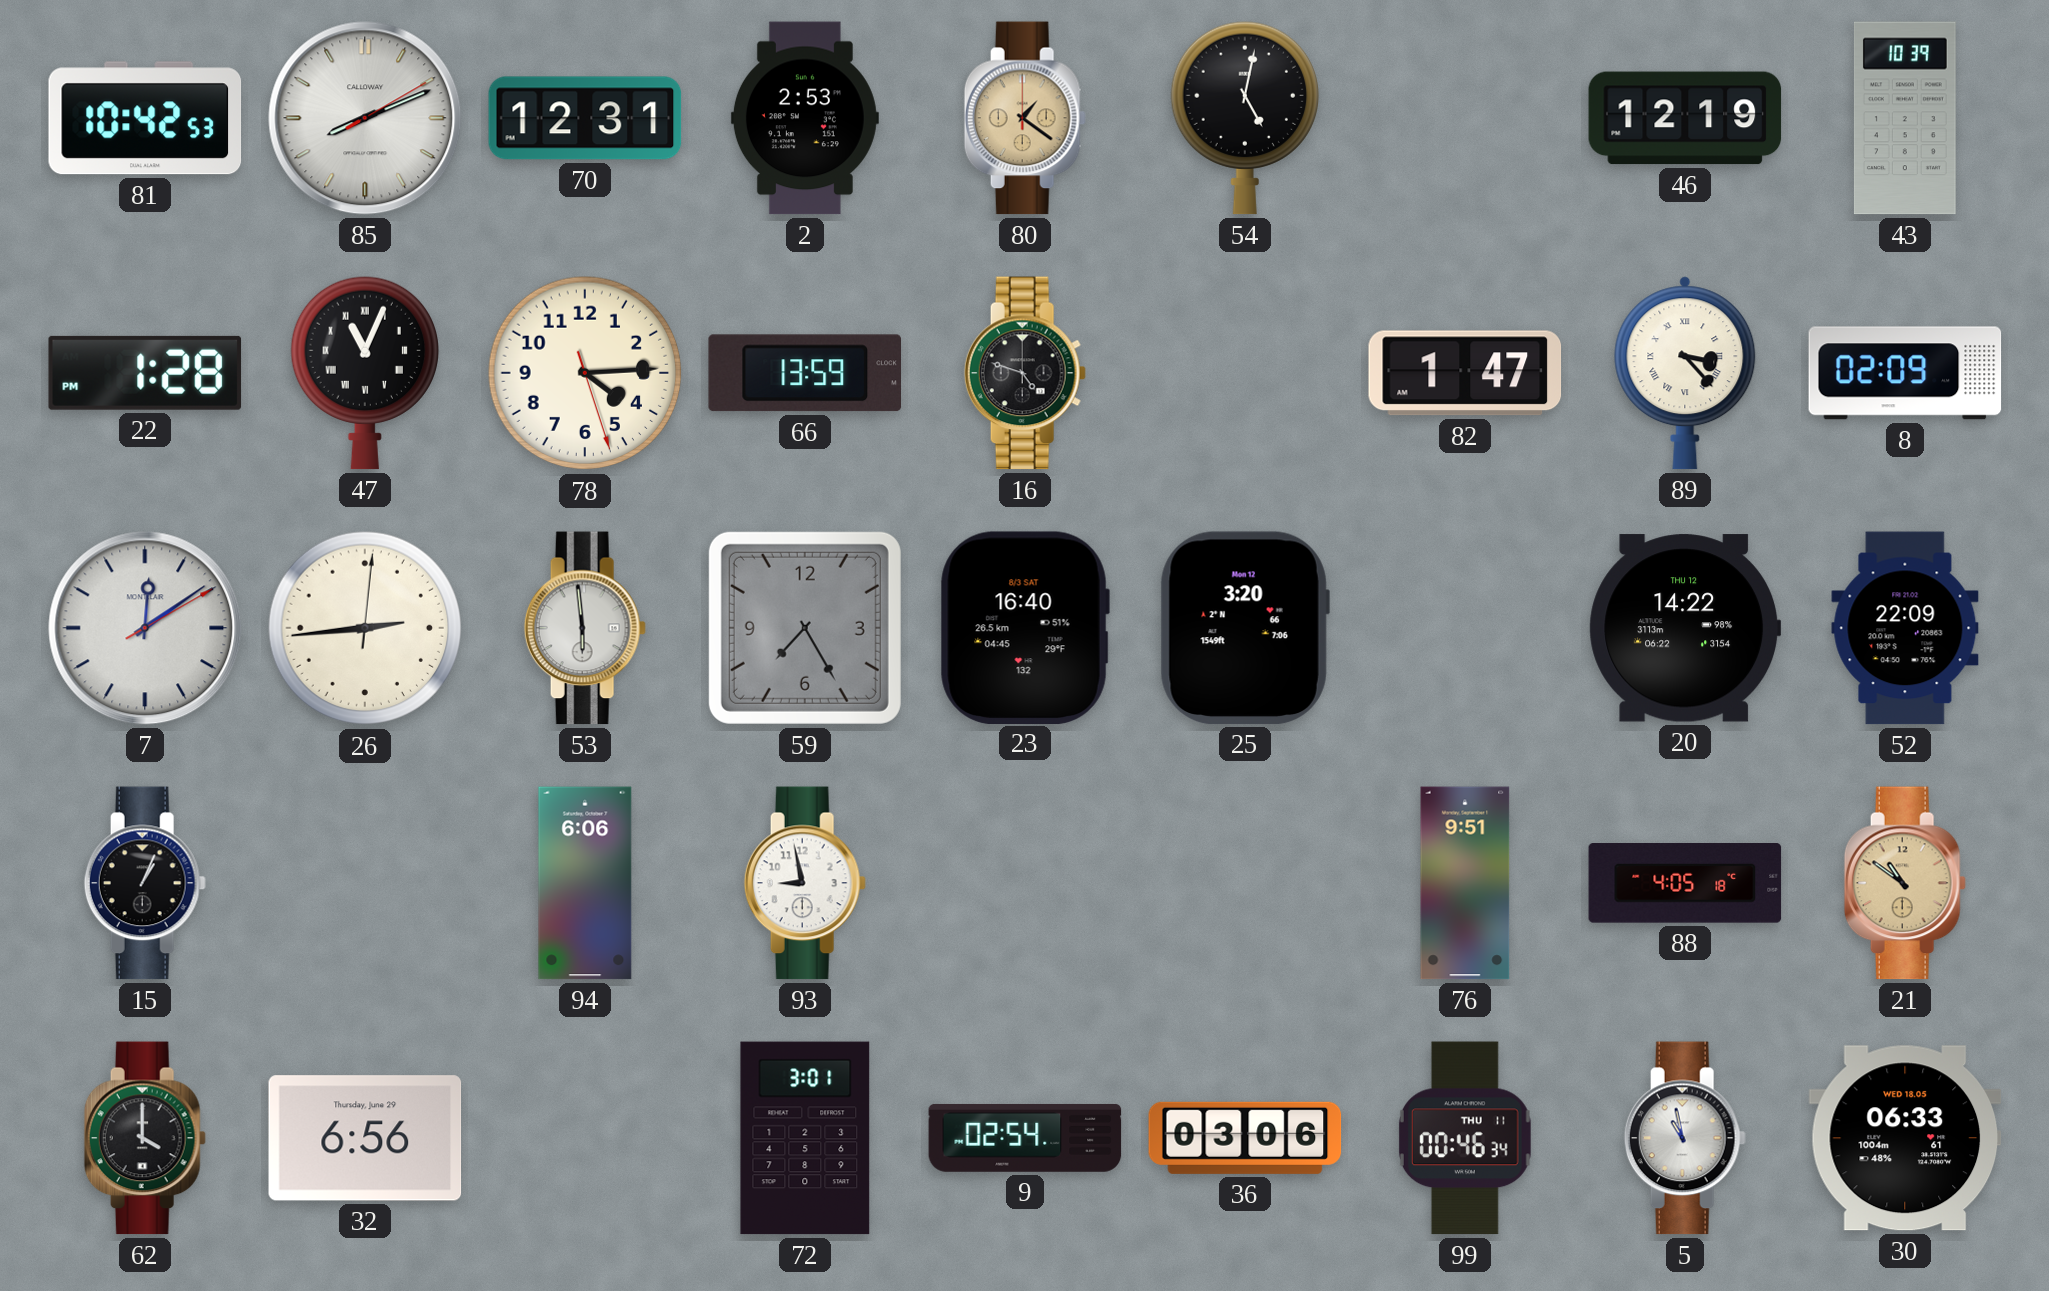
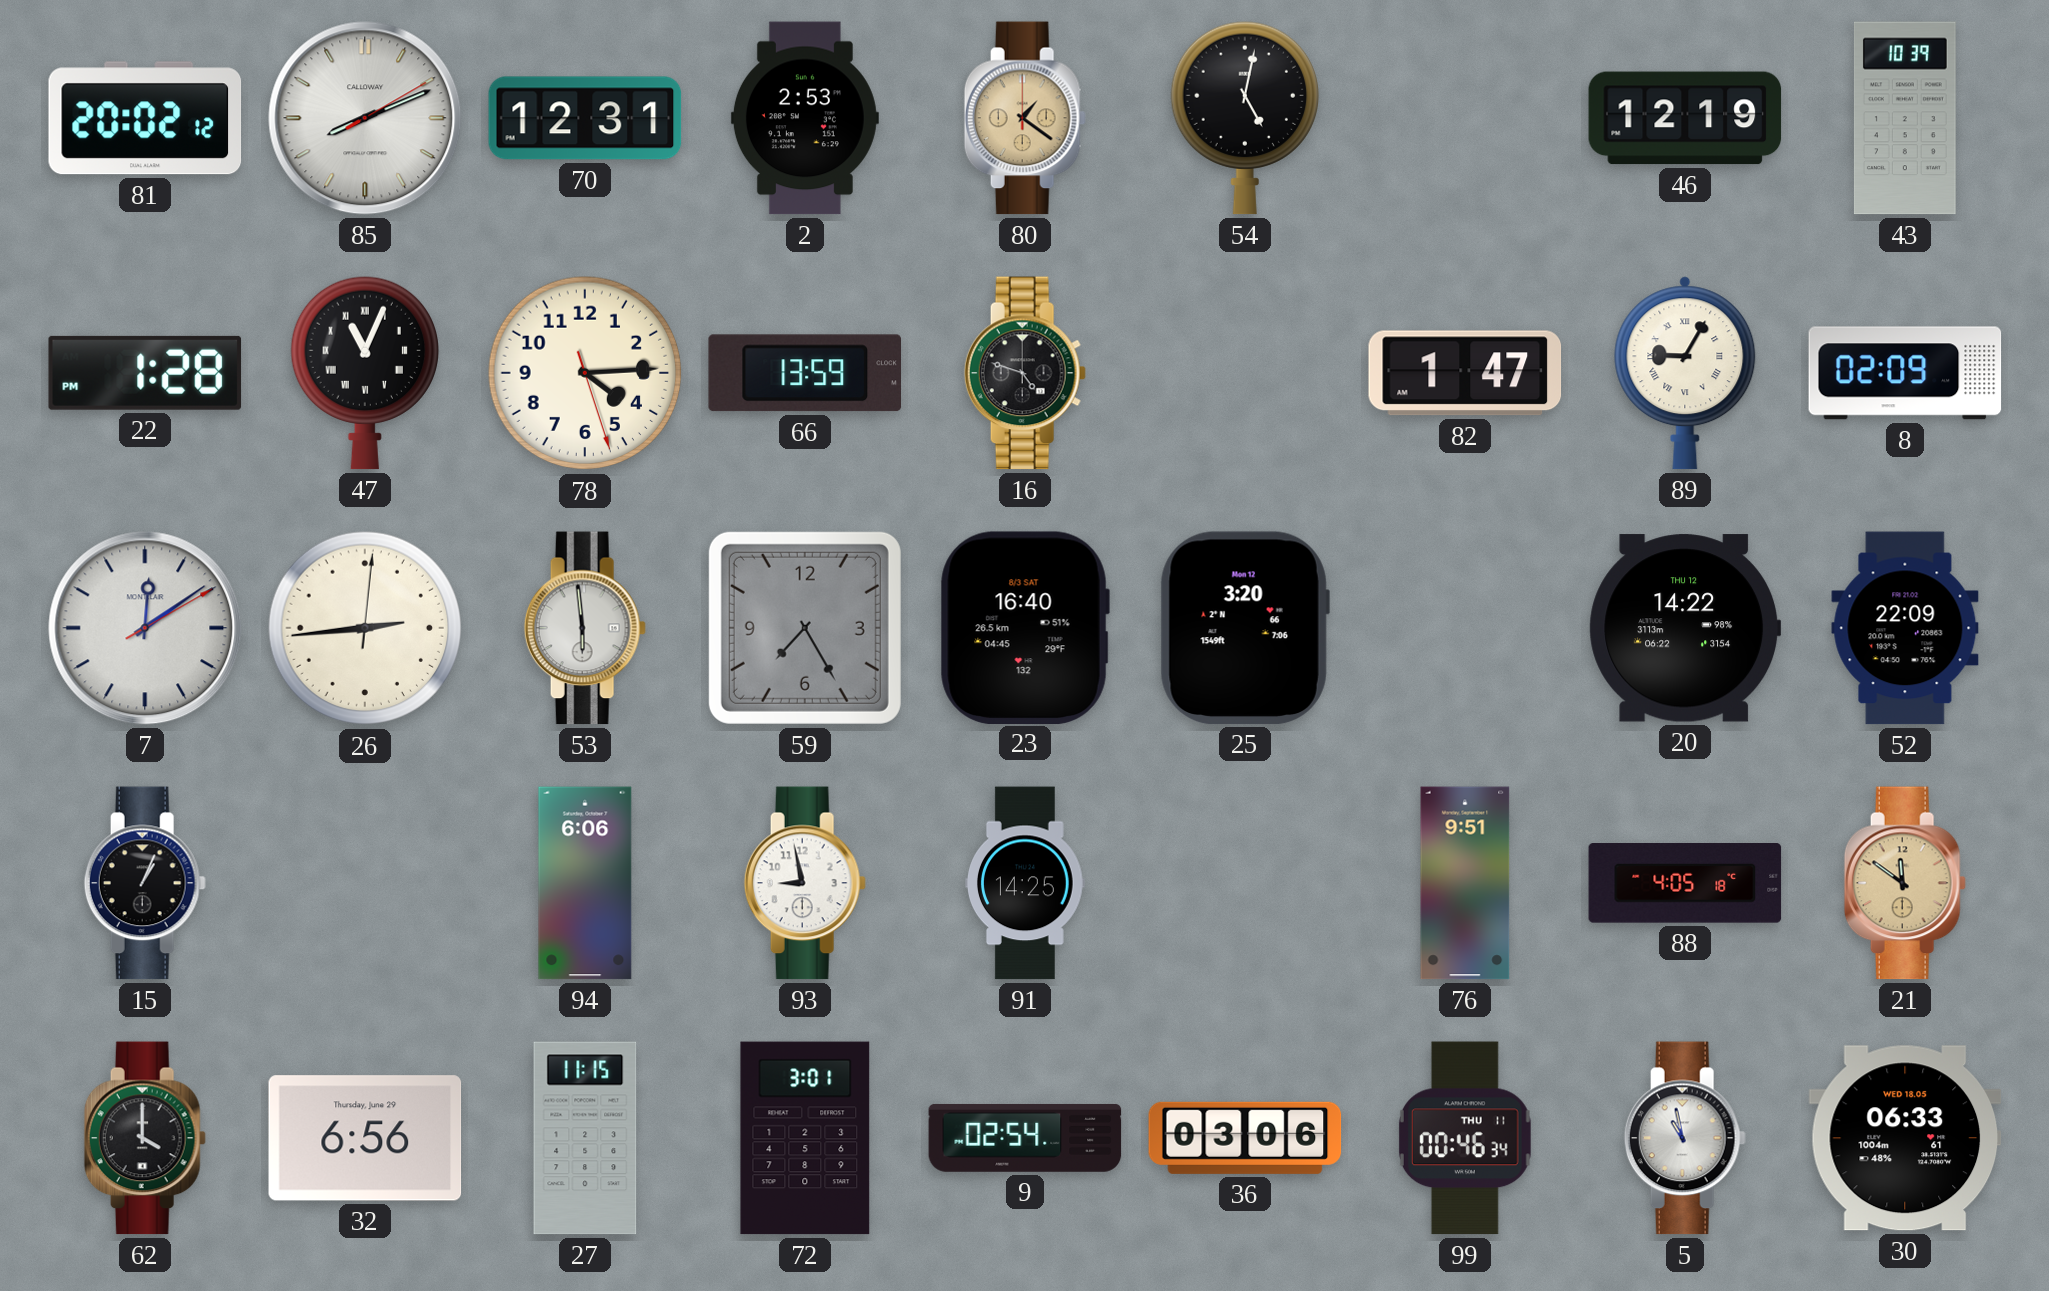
81: 10:42 -> 20:02
89: 3:23 -> 9:05
91: none -> 14:25
21: 10:51 -> 11:51
27: none -> 11:15
